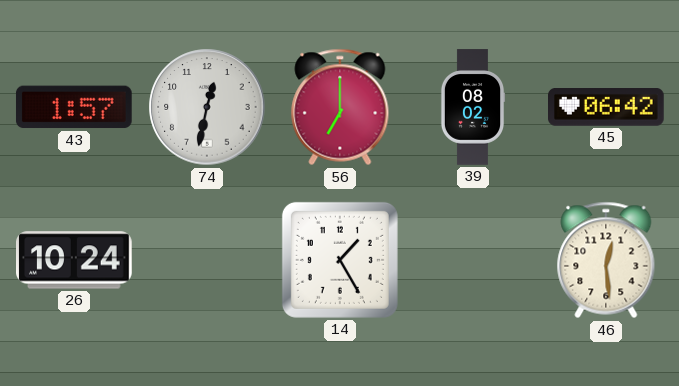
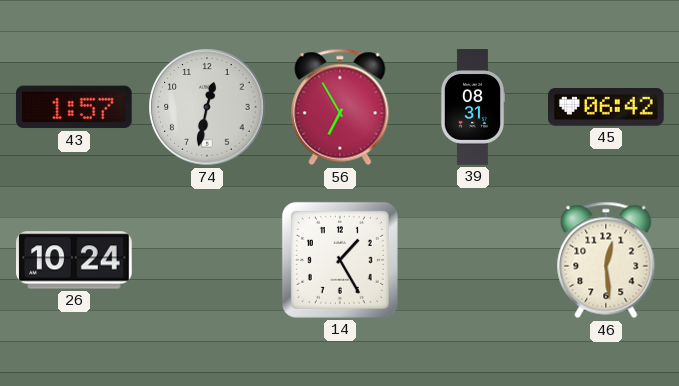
56: 7:00 -> 6:55
39: 08:02 -> 08:31
